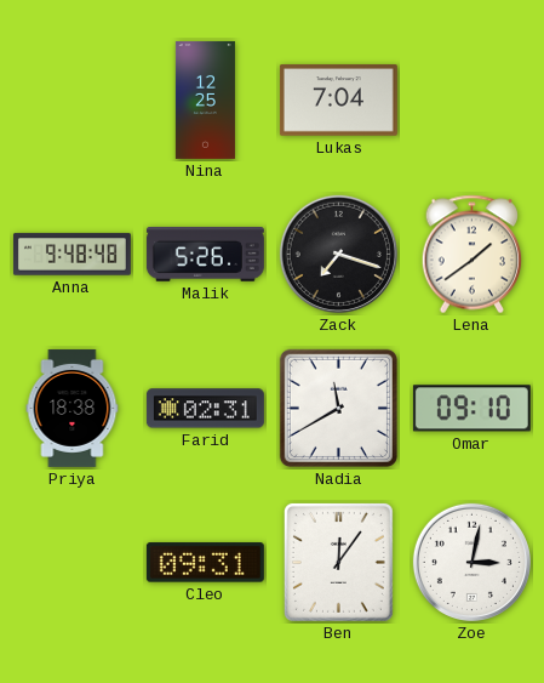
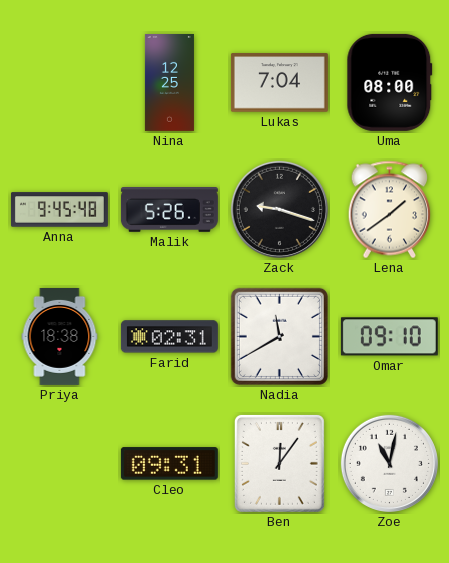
Uma: none -> 08:00
Anna: 9:48 -> 9:45
Zack: 7:18 -> 9:18
Zoe: 3:02 -> 11:02
